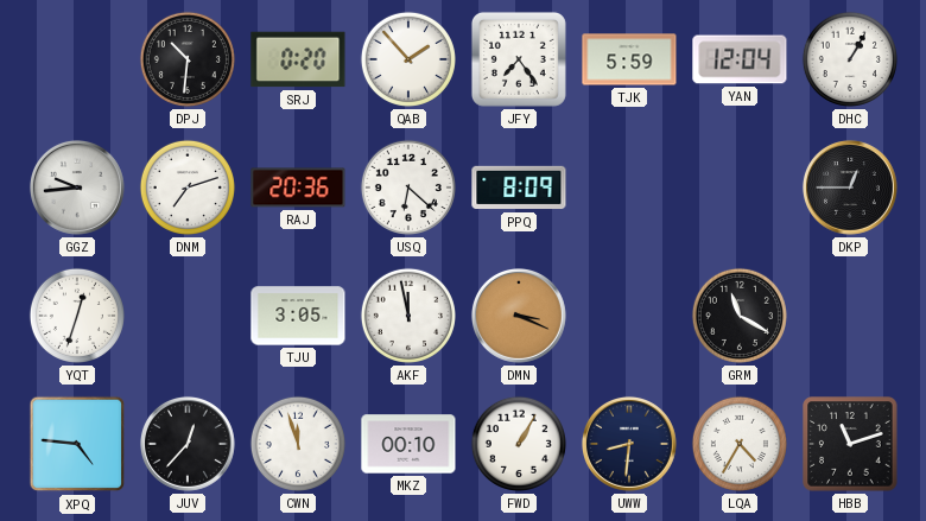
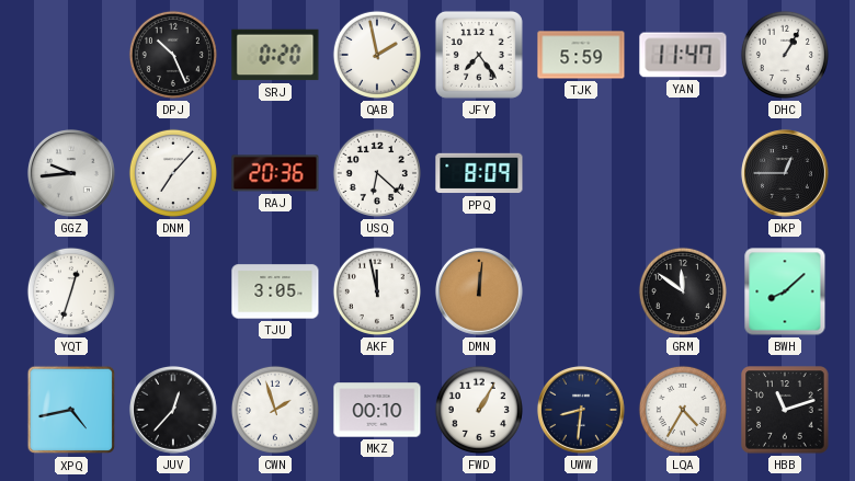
DPJ: 10:31 -> 10:26
QAB: 1:53 -> 1:58
YAN: 12:04 -> 11:47
DNM: 7:12 -> 7:07
DMN: 3:19 -> 12:01
GRM: 11:20 -> 11:51
BWH: none -> 8:08
XPQ: 4:46 -> 4:43
CWN: 11:57 -> 1:57
